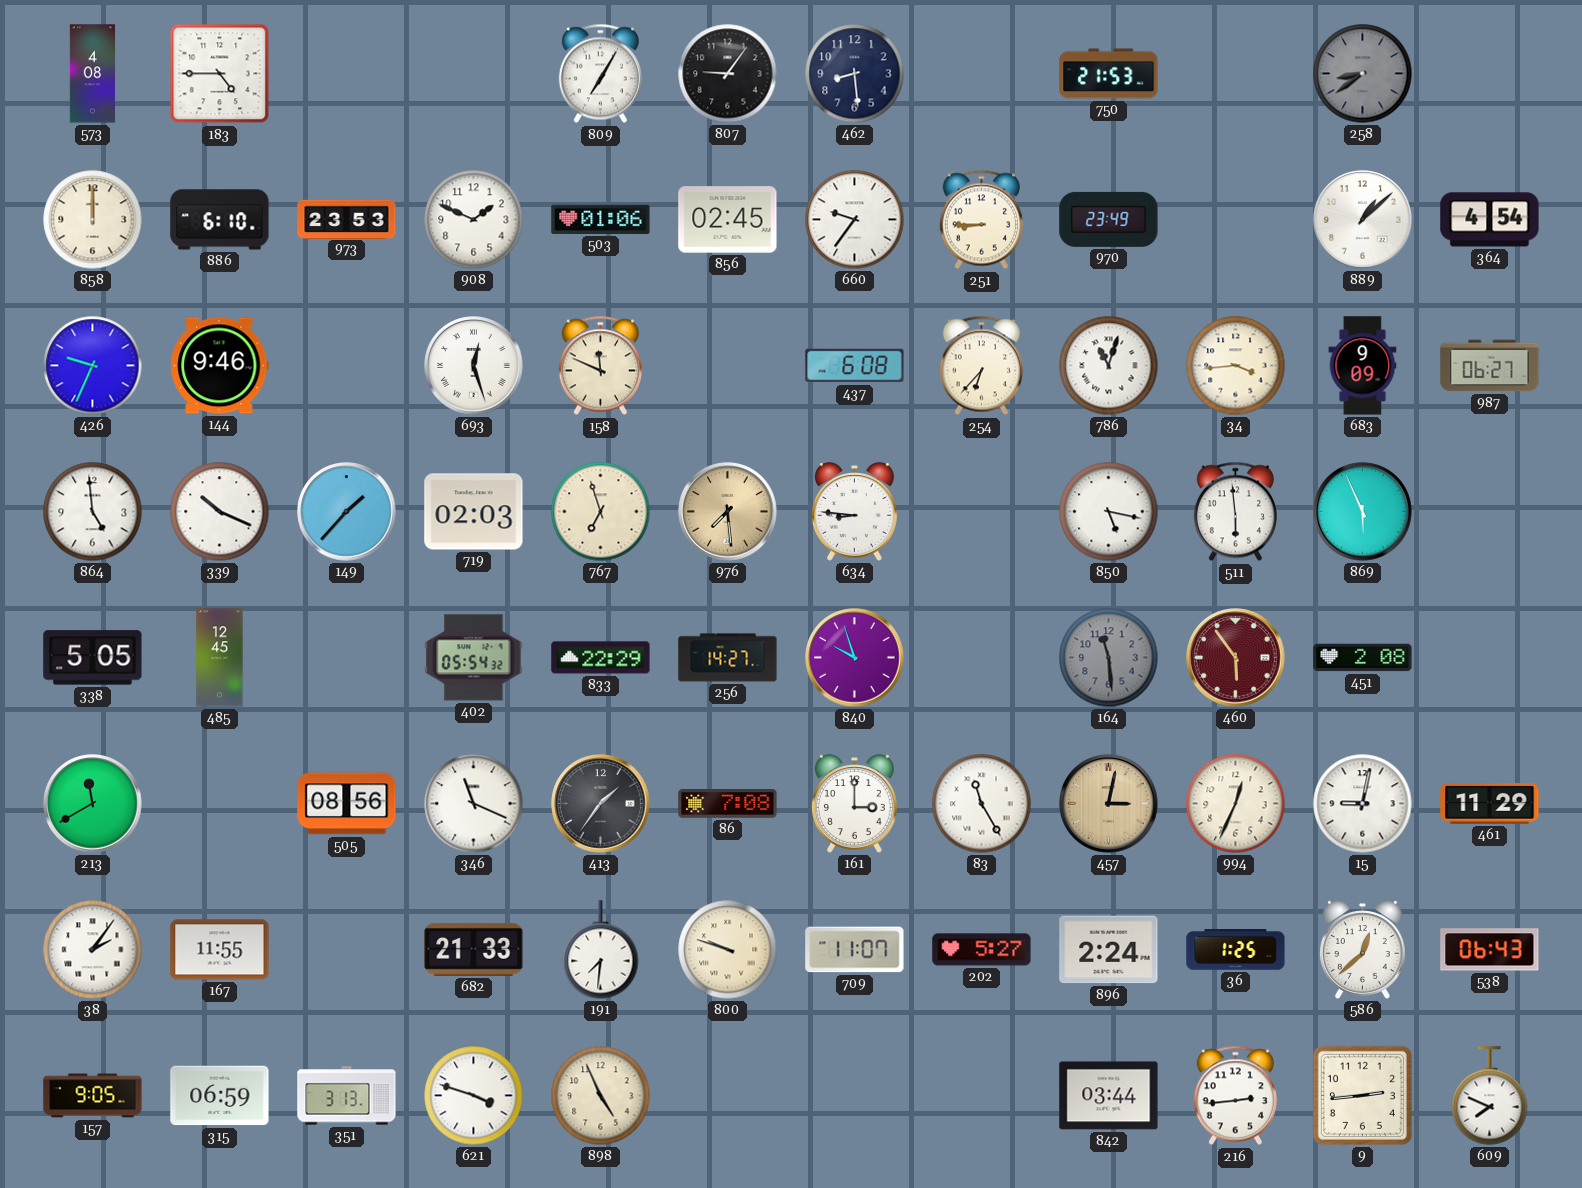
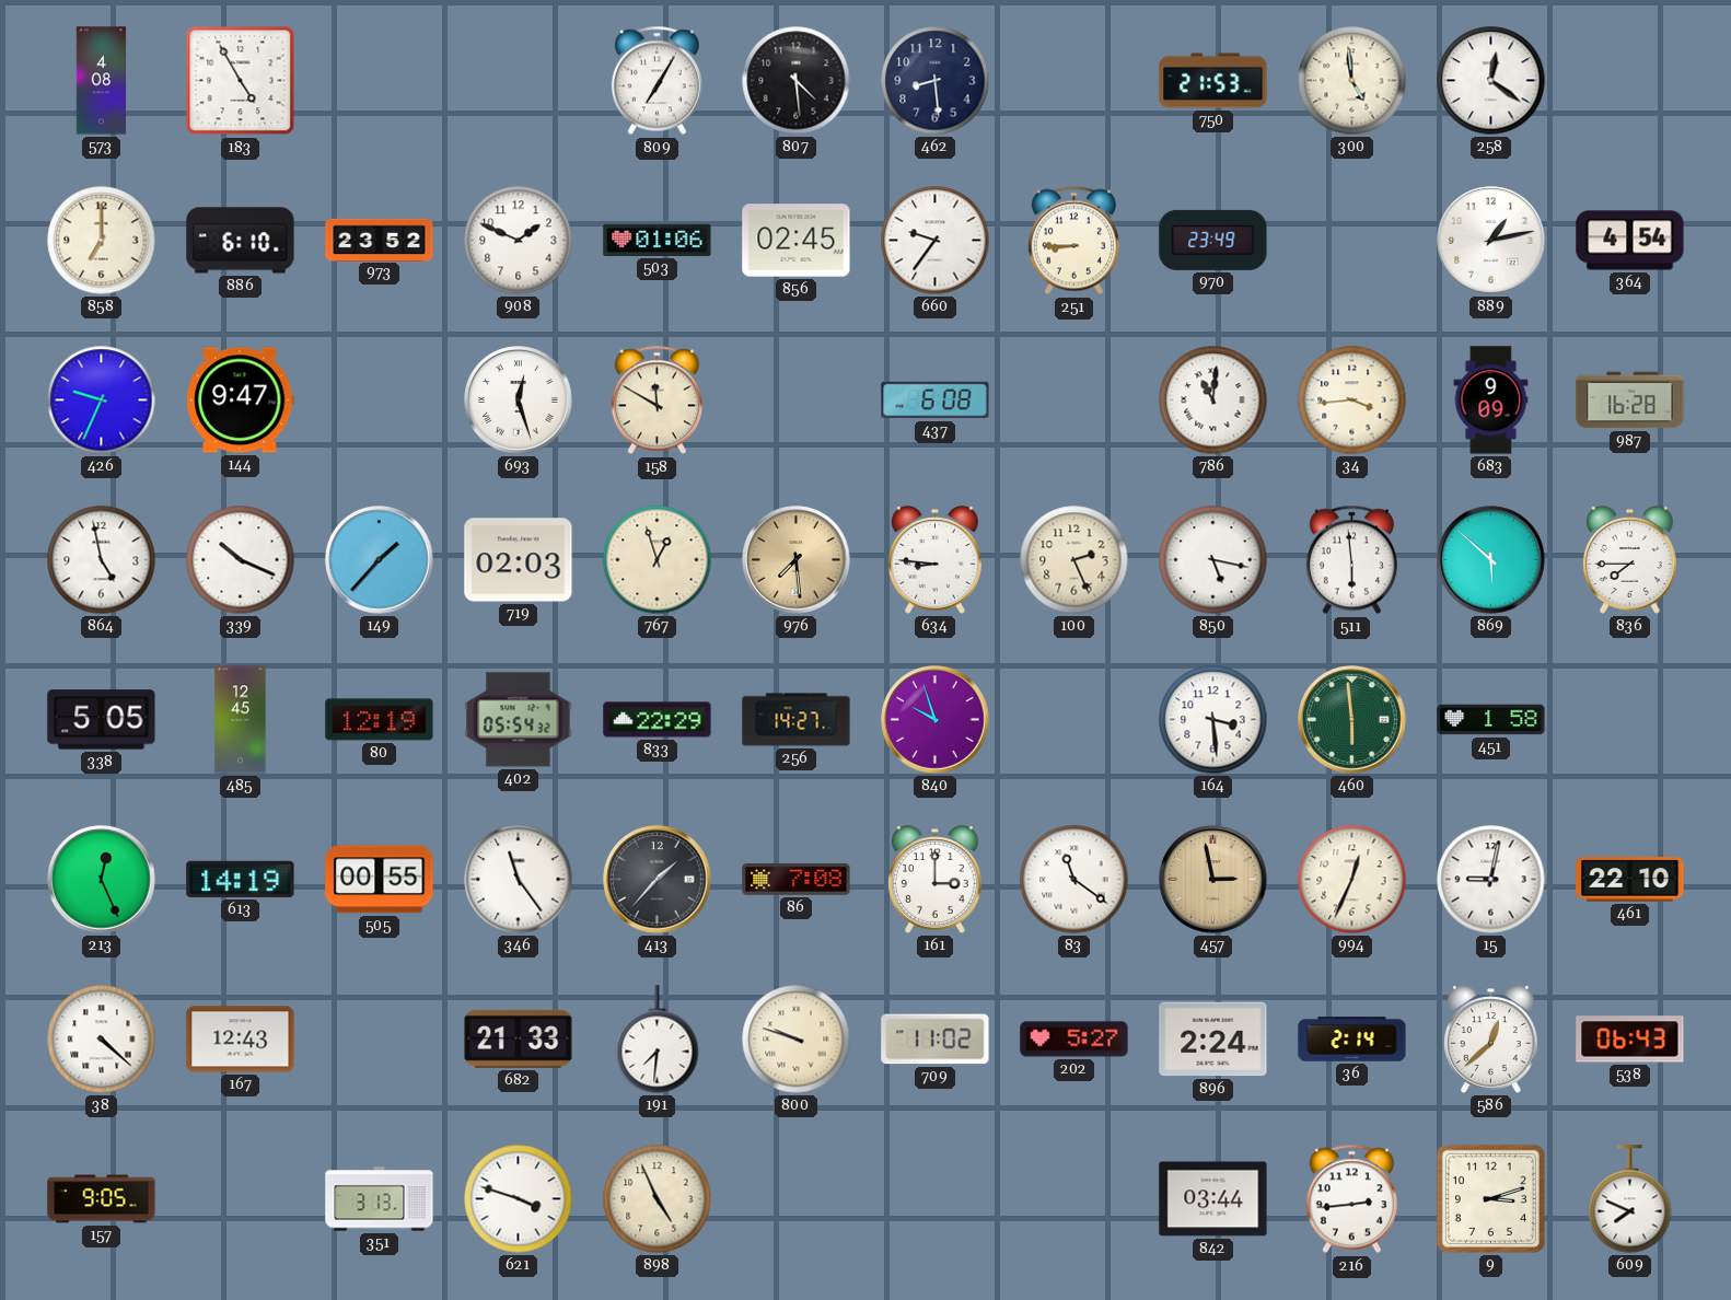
183: 4:45 -> 4:55
807: 9:06 -> 4:29
300: none -> 4:59
258: 8:39 -> 12:21
258 dial: grey -> white
858: 12:00 -> 7:00
973: 23:53 -> 23:52
889: 1:08 -> 1:13
144: 9:46 -> 9:47
158: 11:49 -> 11:50
254: 6:37 -> none
786: 11:03 -> 11:01
987: 06:27 -> 16:28
864: 4:59 -> 4:58
767: 6:57 -> 12:57
100: none -> 2:26
869: 5:56 -> 5:52
836: none -> 7:45
80: none -> 12:19
164: 11:29 -> 3:29
164 dial: grey -> white
460: 5:54 -> 5:59
460 dial: burgundy -> green
451: 2:08 -> 1:58
213: 11:40 -> 12:26
613: none -> 14:19
505: 08:56 -> 00:55
346: 11:19 -> 11:24
413: 1:36 -> 1:37
83: 11:25 -> 11:21
457: 3:02 -> 2:58
461: 11:29 -> 22:10
38: 2:06 -> 4:22
167: 11:55 -> 12:43
709: 11:07 -> 11:02
36: 1:25 -> 2:14
315: 06:59 -> none
9: 2:44 -> 3:12
